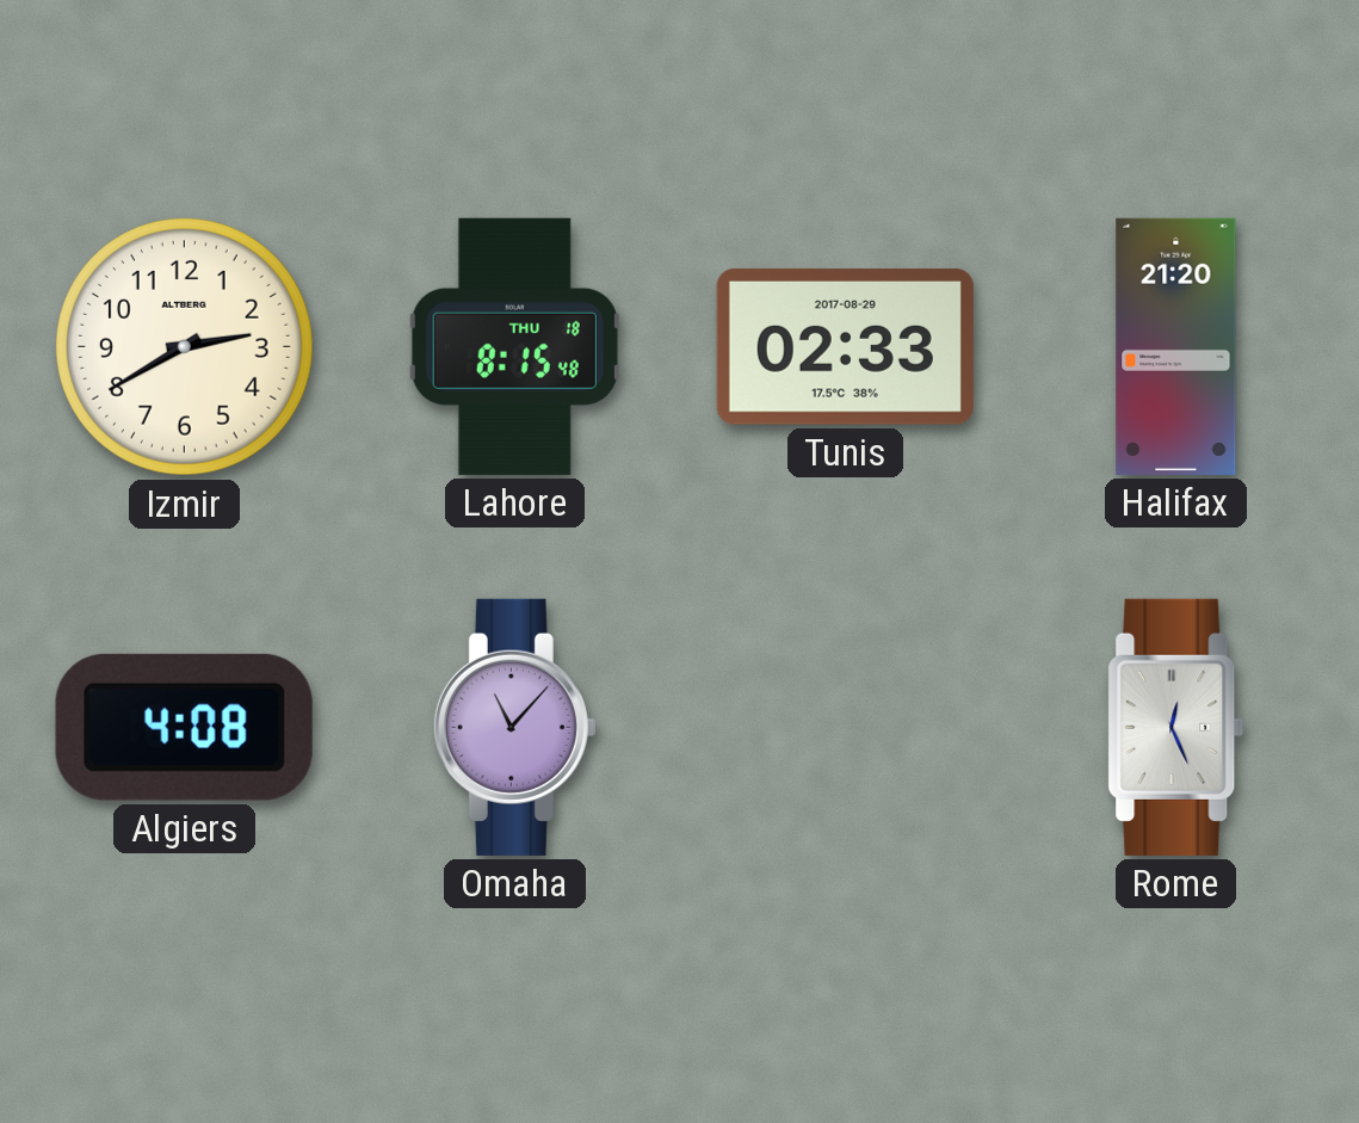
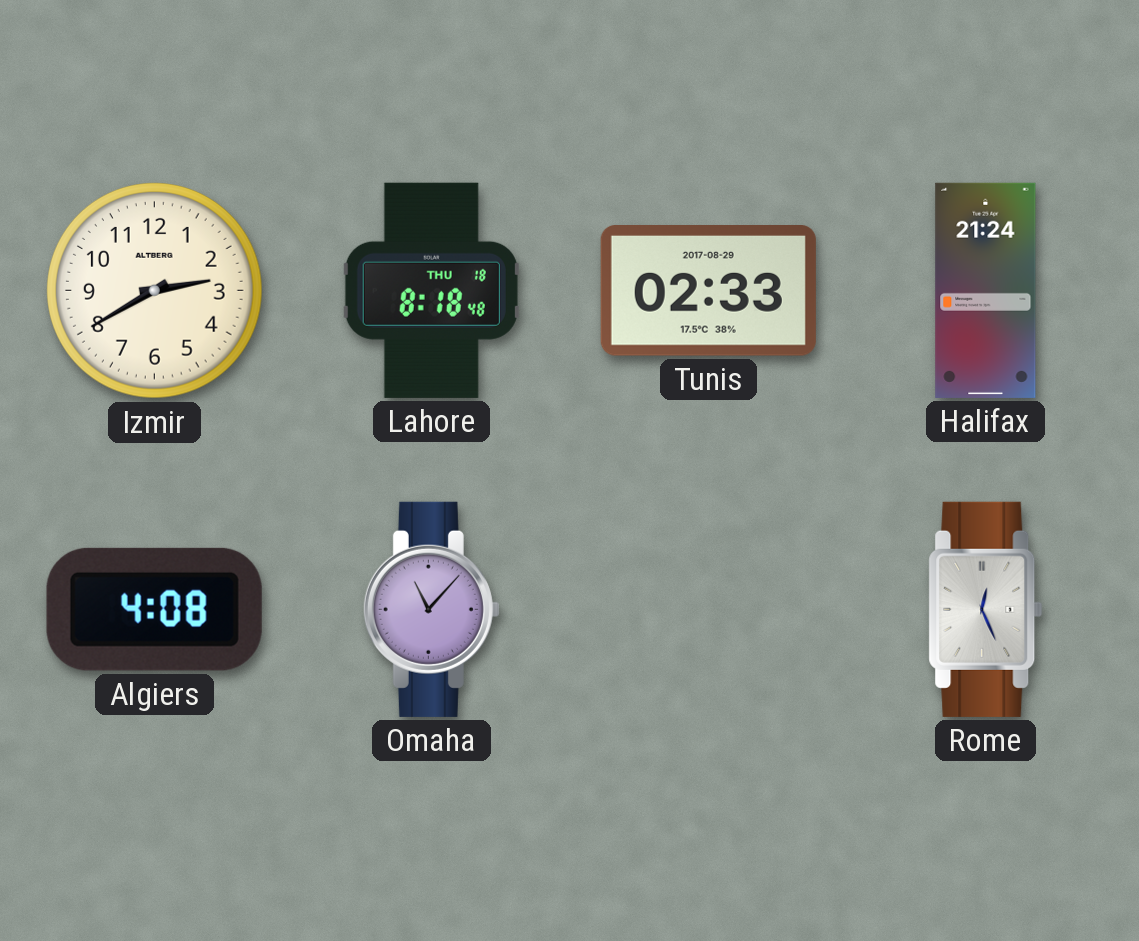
Lahore: 8:15 -> 8:18
Halifax: 21:20 -> 21:24
